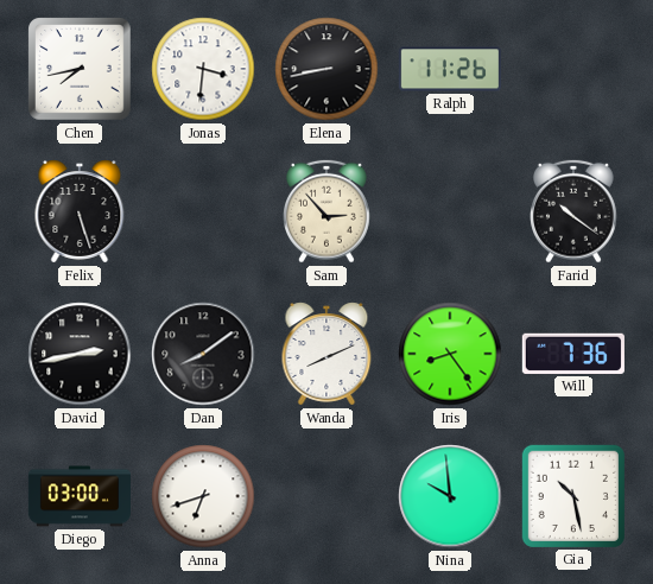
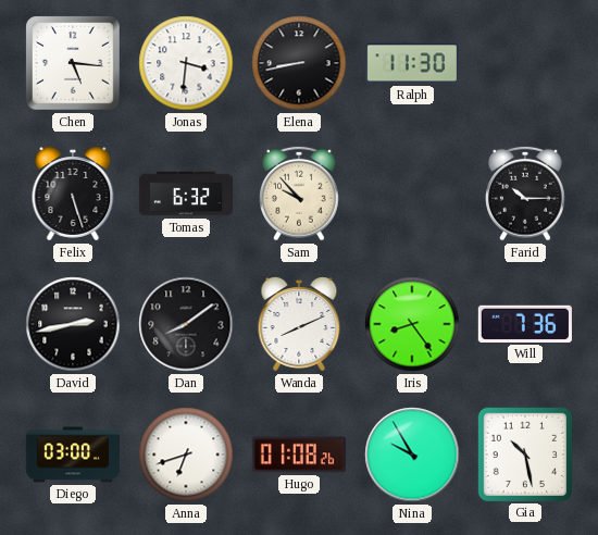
Chen: 7:43 -> 5:16
Ralph: 11:26 -> 11:30
Tomas: none -> 6:32
Sam: 2:53 -> 9:53
Farid: 10:21 -> 10:15
Hugo: none -> 01:08
Nina: 9:59 -> 9:55
